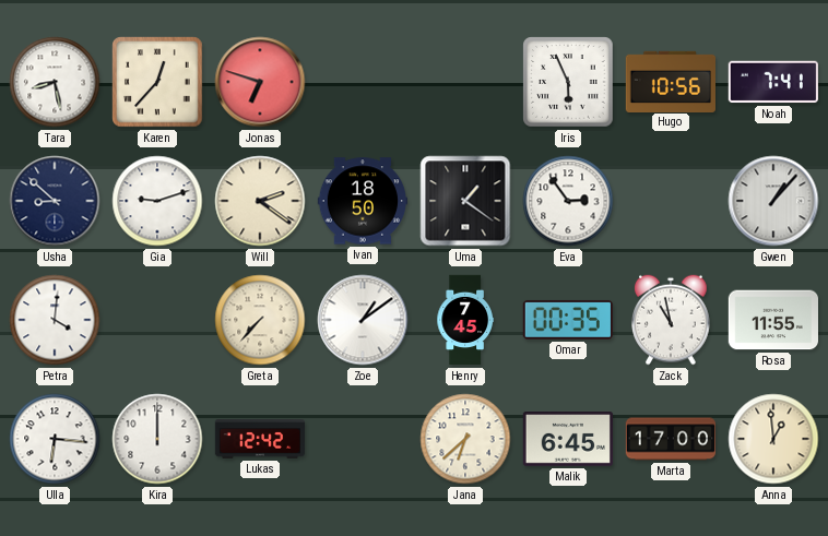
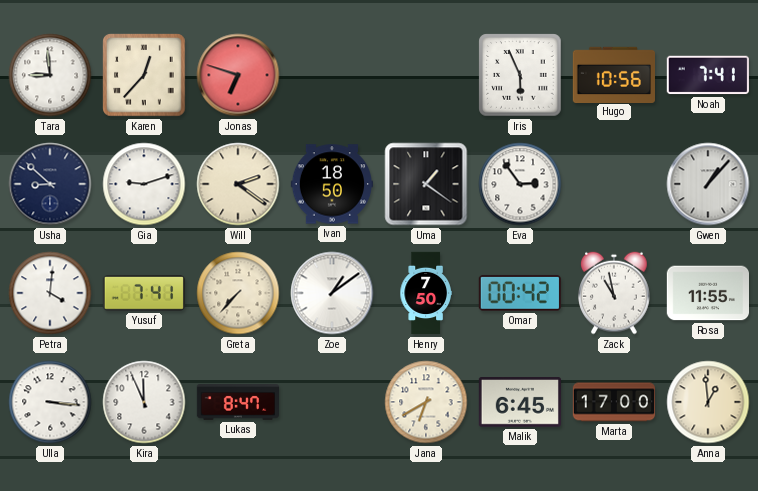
Tara: 8:28 -> 8:59
Yusuf: none -> 7:41
Henry: 7:45 -> 7:50
Omar: 00:35 -> 00:42
Ulla: 6:16 -> 3:16
Kira: 12:00 -> 11:56
Lukas: 12:42 -> 8:47
Jana: 6:38 -> 6:40
